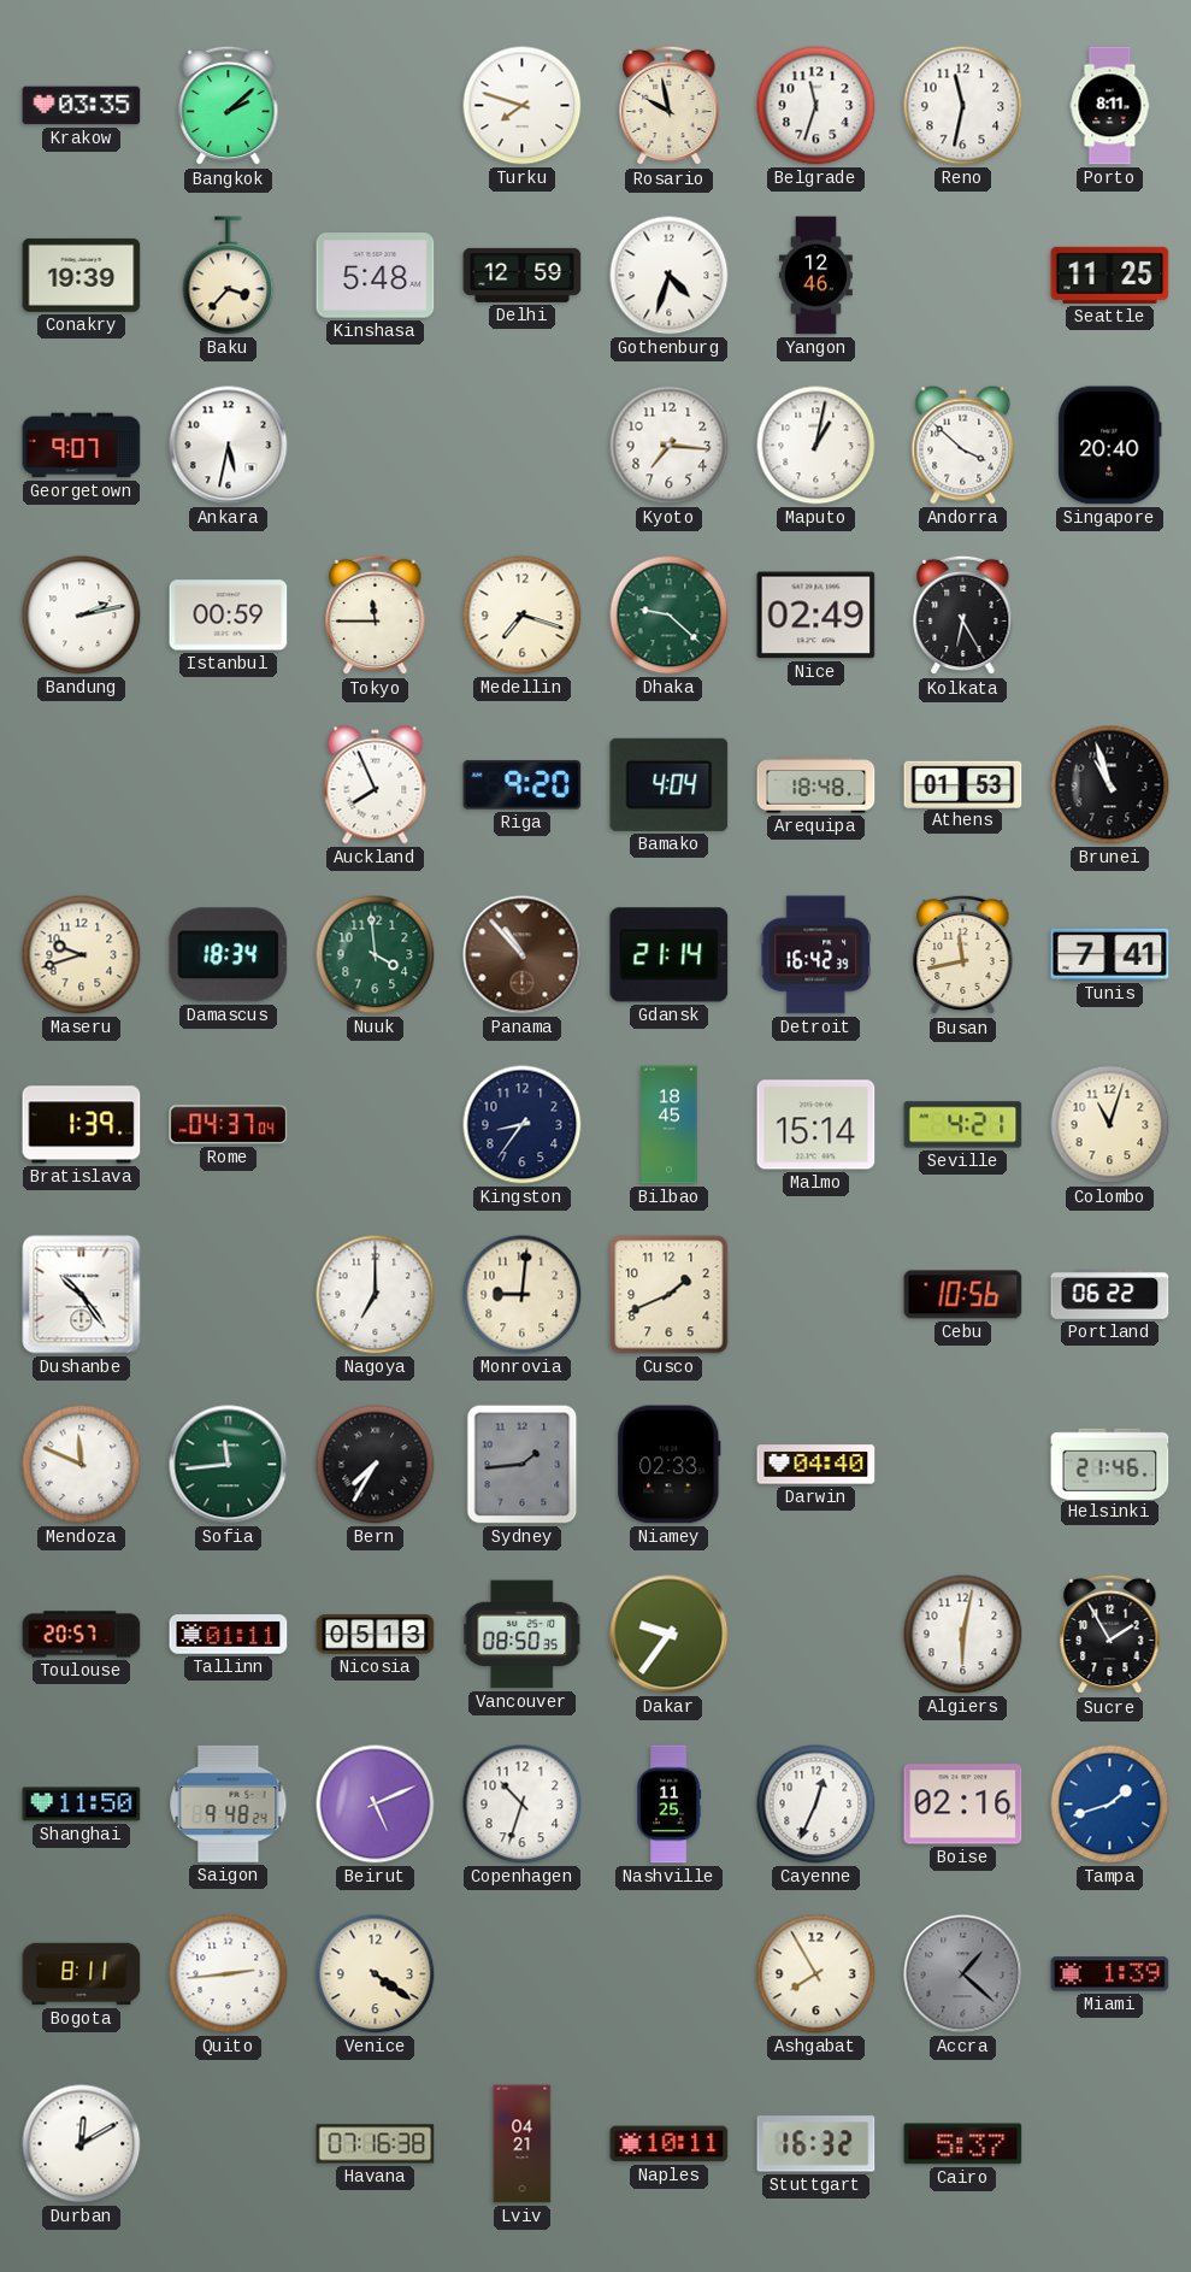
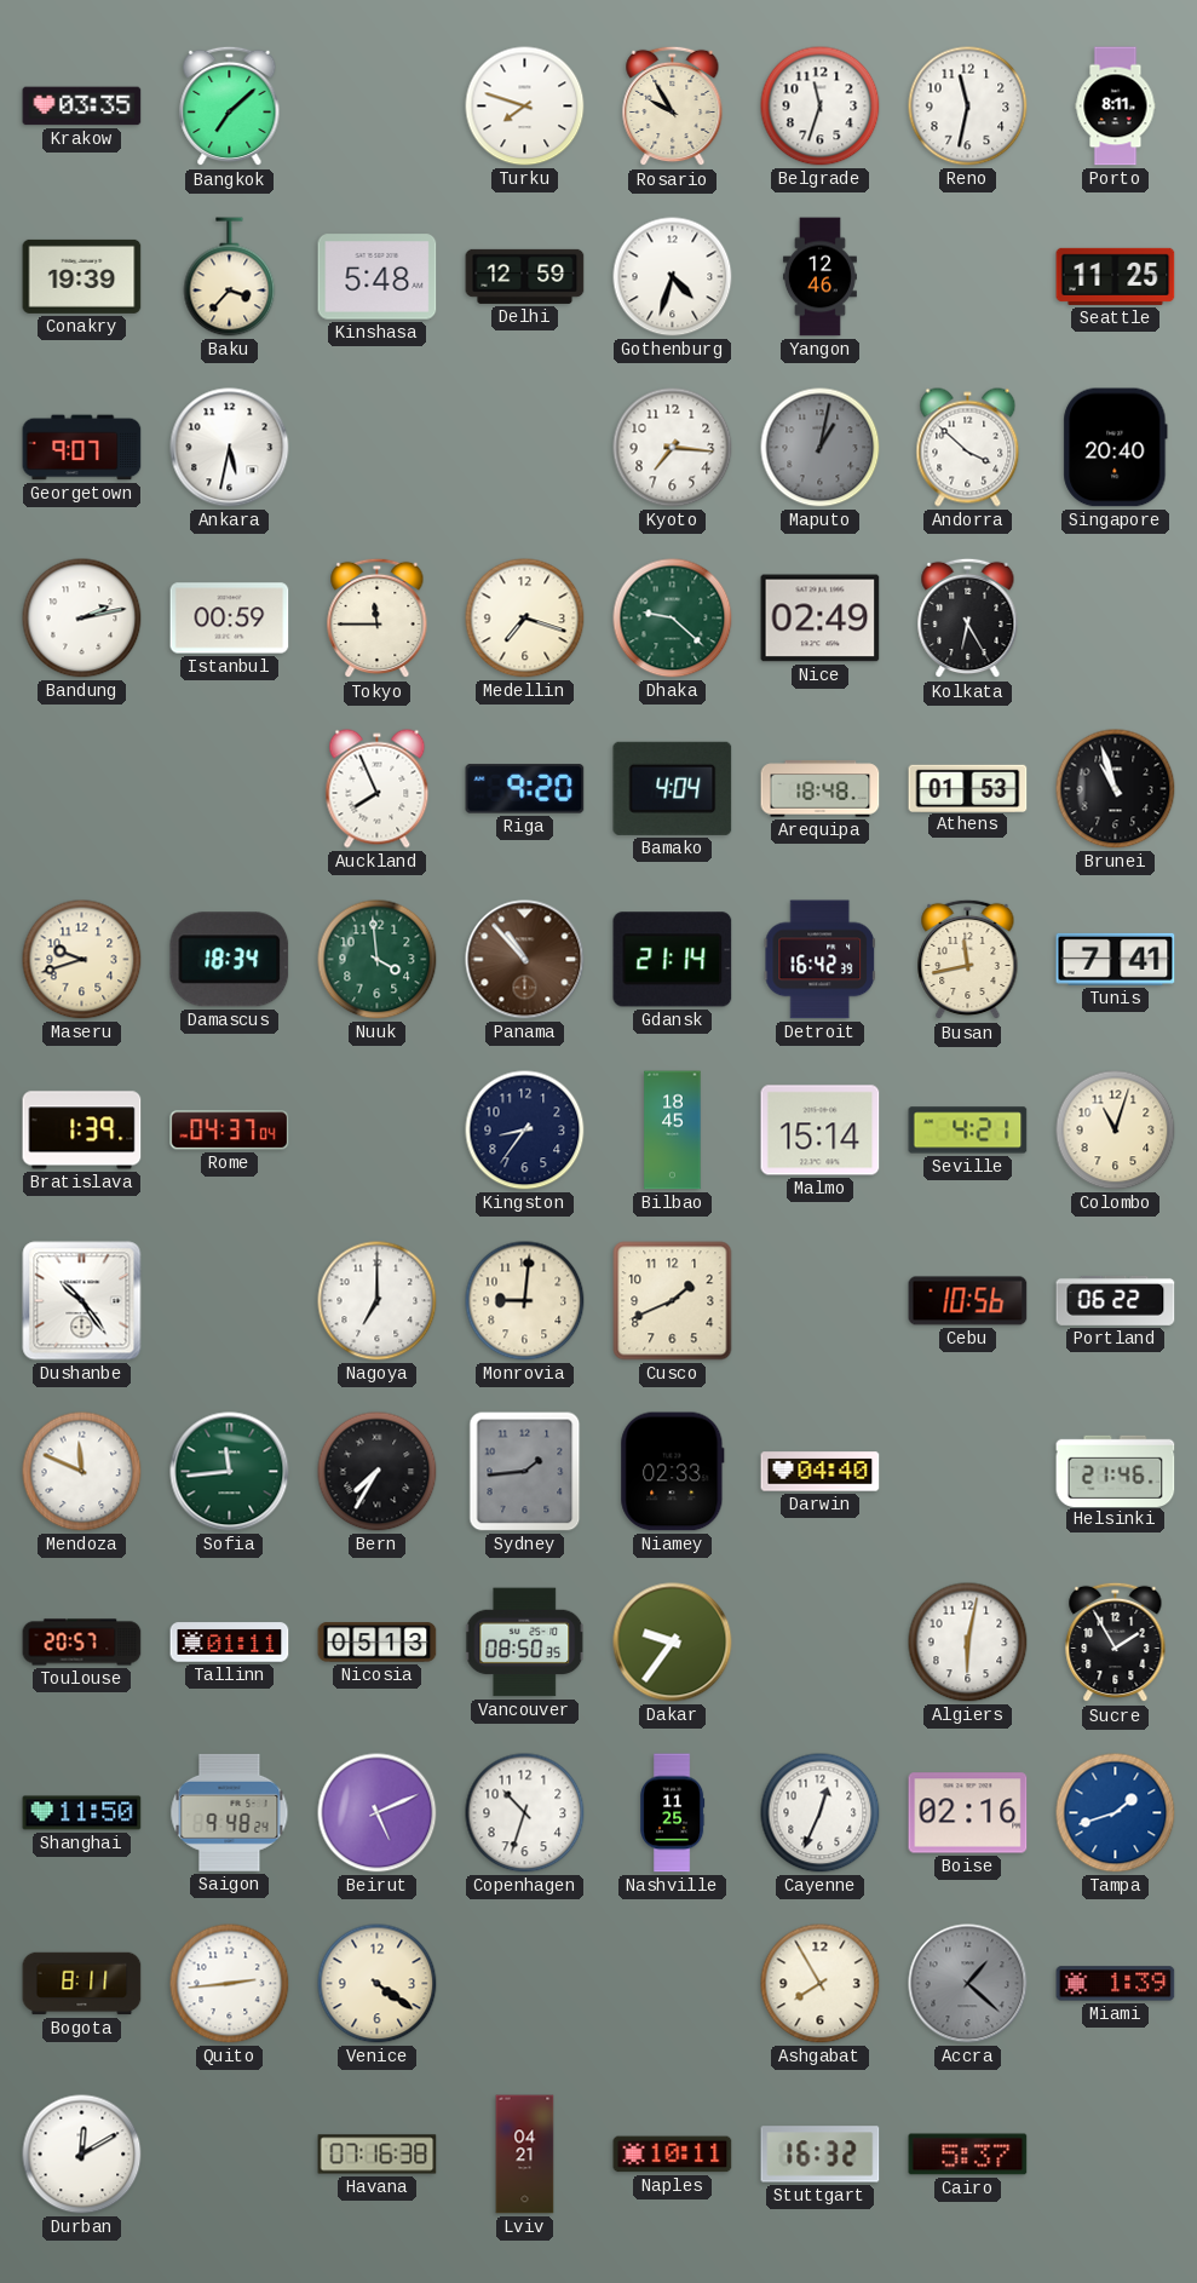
Bangkok: 2:08 -> 7:08
Rosario: 9:58 -> 9:55
Maputo dial: white -> grey
